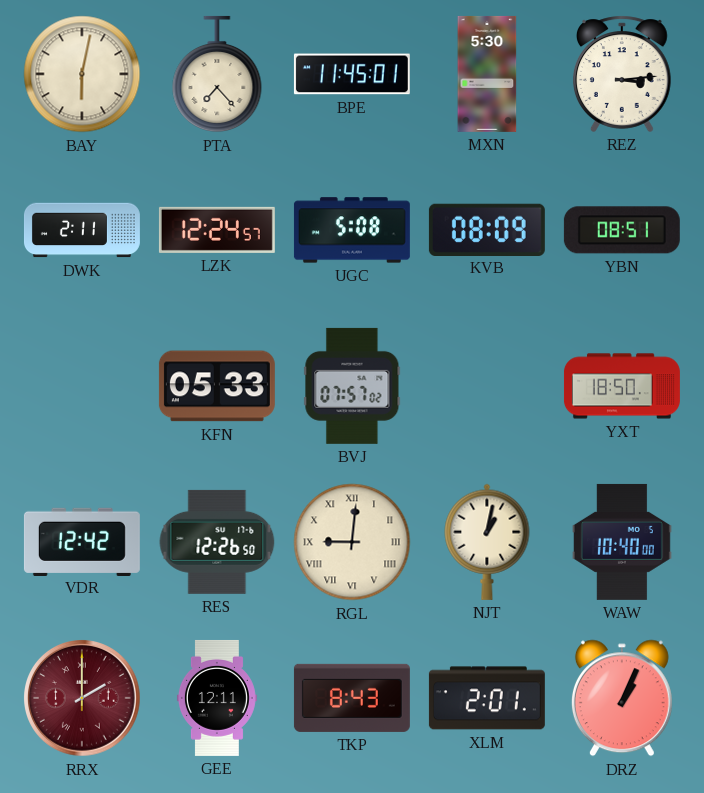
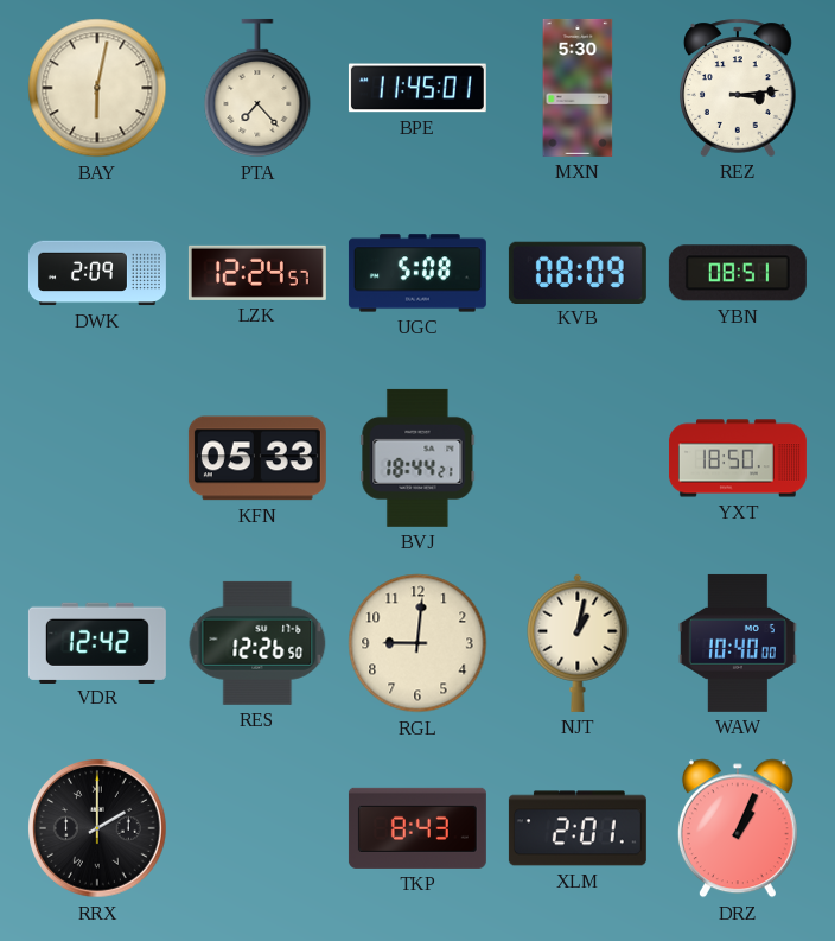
DWK: 2:11 -> 2:09
BVJ: 07:57 -> 18:44
RGL numerals: Roman -> Arabic
RRX dial: burgundy -> black
GEE: 12:11 -> none
